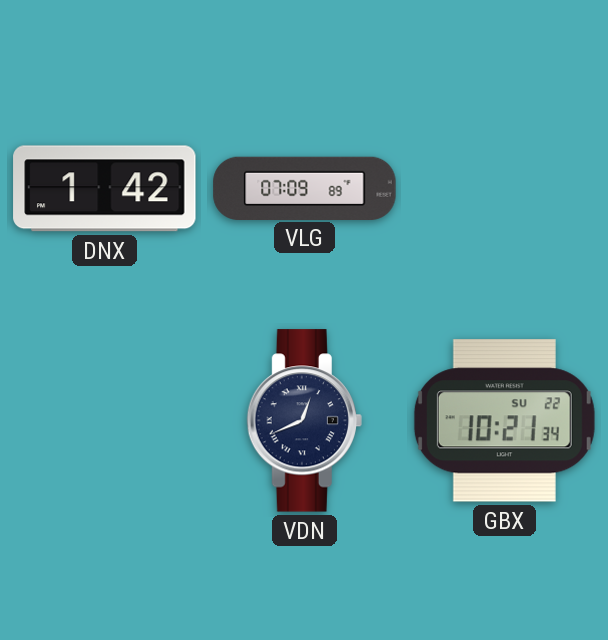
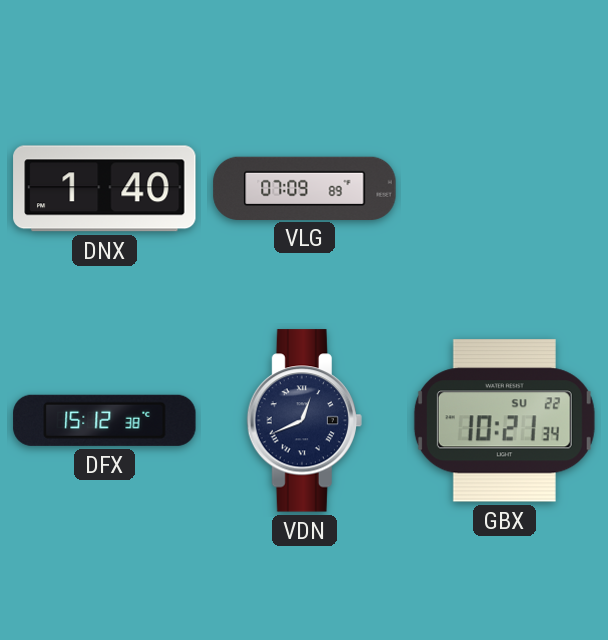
DNX: 1:42 -> 1:40
DFX: none -> 15:12
